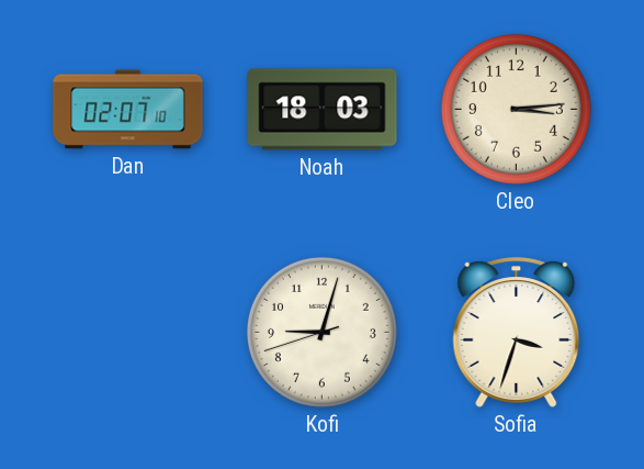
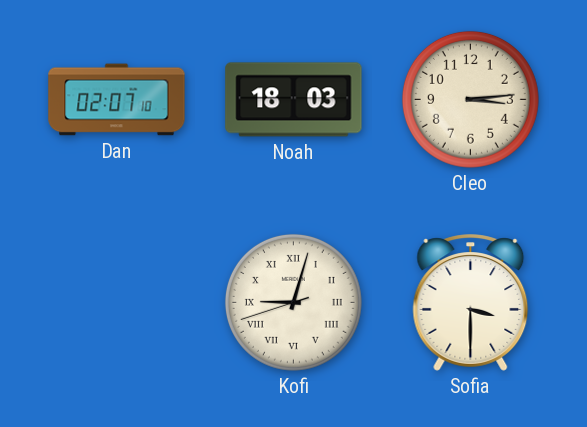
Kofi numerals: Arabic -> Roman
Sofia: 3:33 -> 3:30
